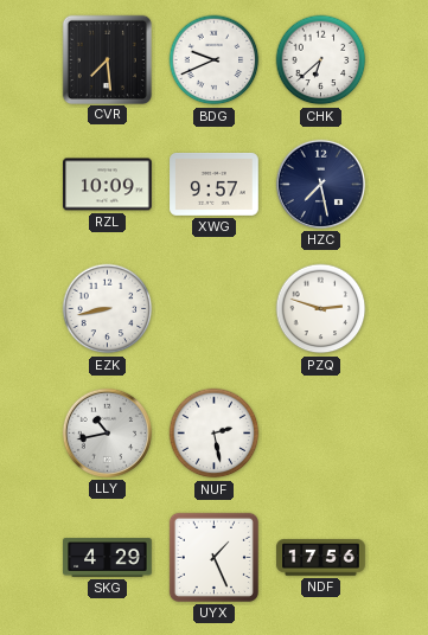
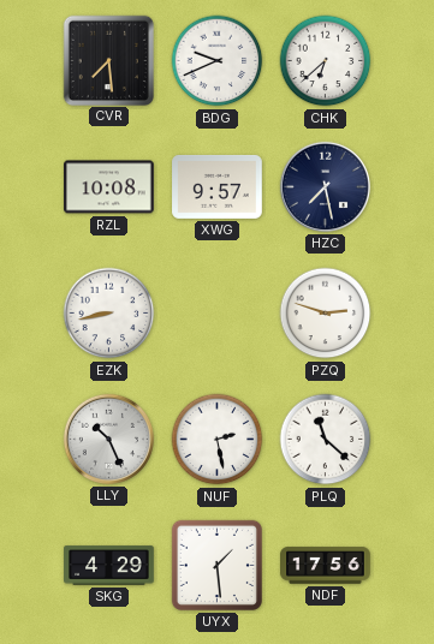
RZL: 10:09 -> 10:08
LLY: 10:43 -> 10:26
PLQ: none -> 11:22
UYX: 1:26 -> 1:29
